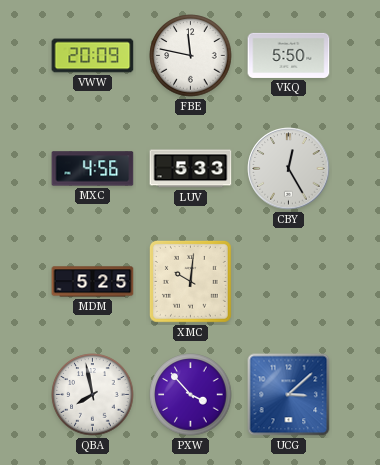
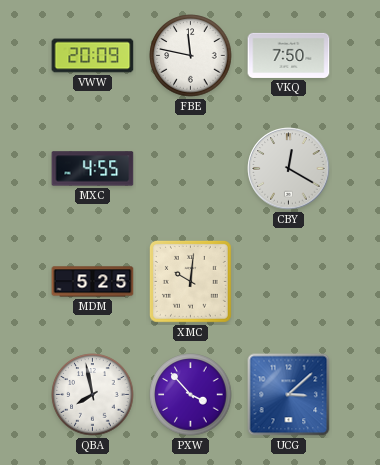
VKQ: 5:50 -> 7:50
MXC: 4:56 -> 4:55
LUV: 5:33 -> none
CBY: 12:25 -> 12:20
